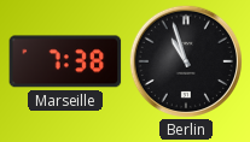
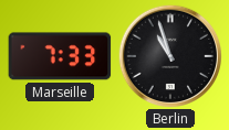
Marseille: 7:38 -> 7:33
